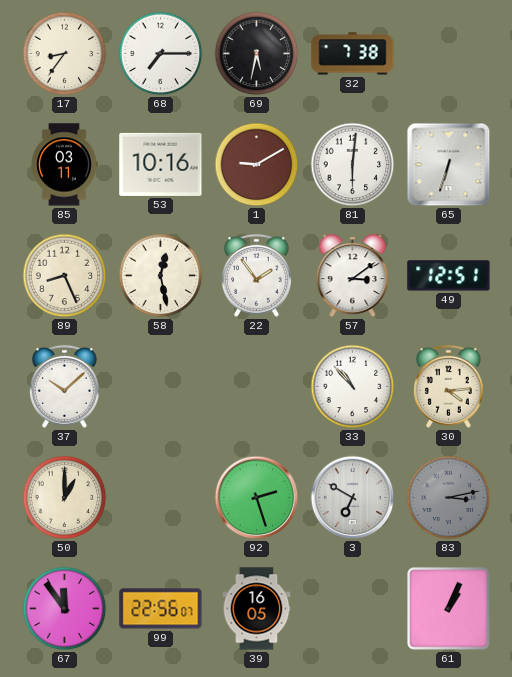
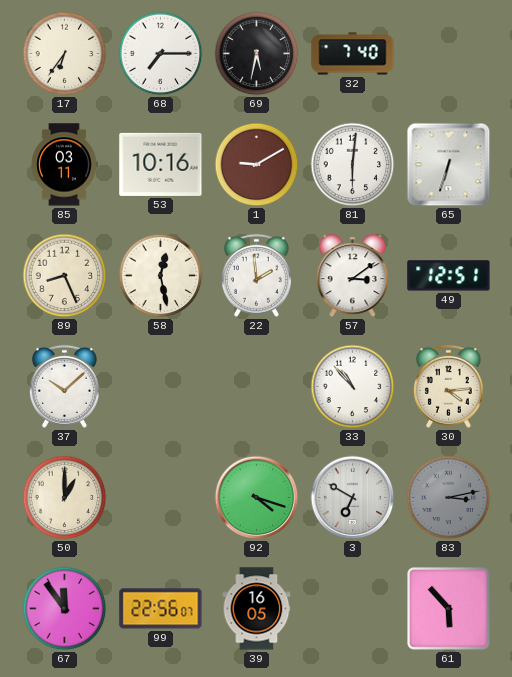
17: 8:36 -> 6:36
32: 7:38 -> 7:40
22: 1:54 -> 1:59
92: 2:27 -> 4:18
61: 1:04 -> 5:53
